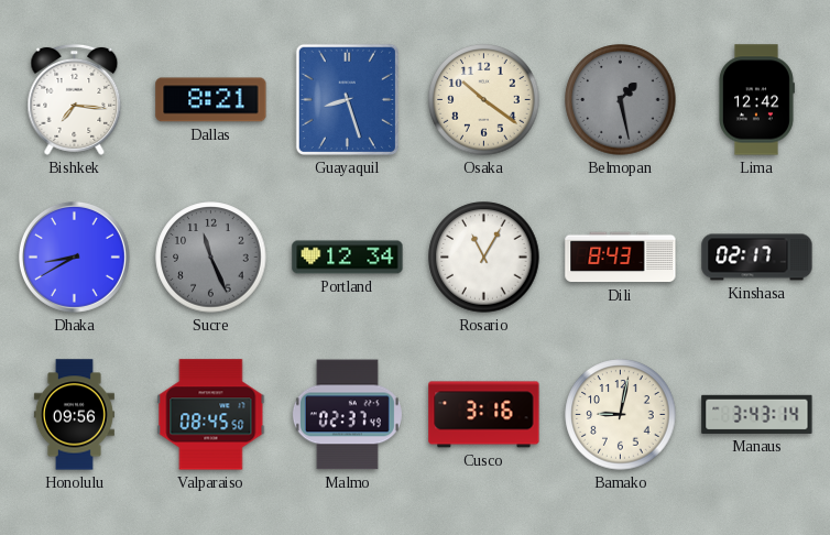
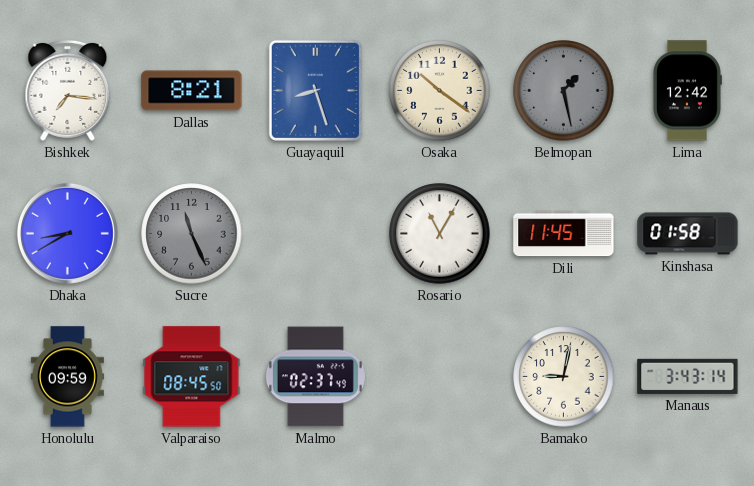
Portland: 12:34 -> none
Dili: 8:43 -> 11:45
Kinshasa: 02:17 -> 01:58
Honolulu: 09:56 -> 09:59
Cusco: 3:16 -> none
